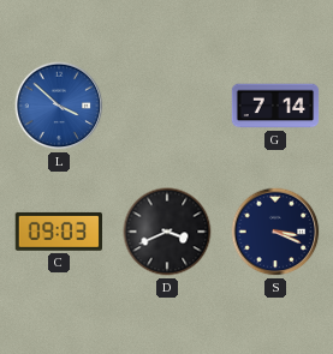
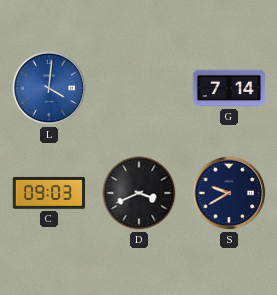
L: 3:52 -> 4:01
S: 3:19 -> 9:40
